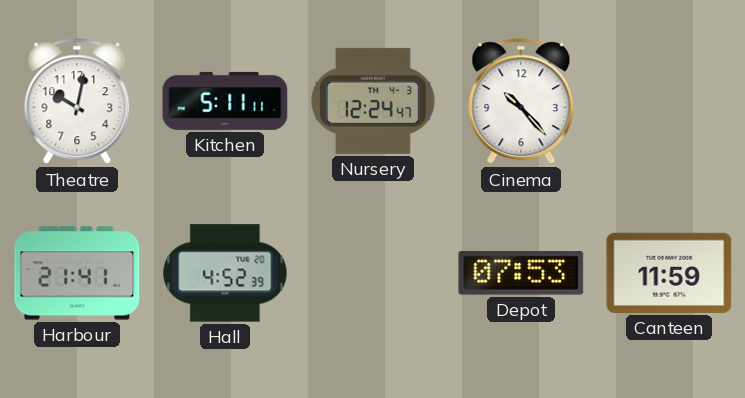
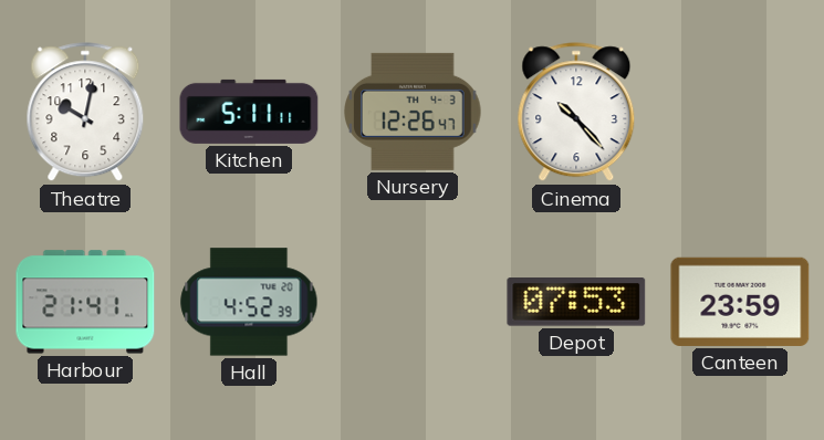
Nursery: 12:24 -> 12:26
Canteen: 11:59 -> 23:59
